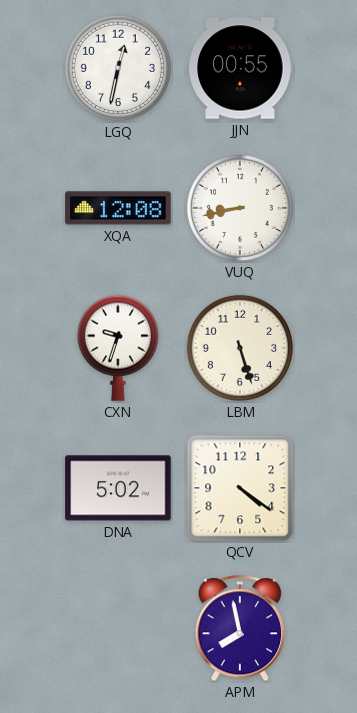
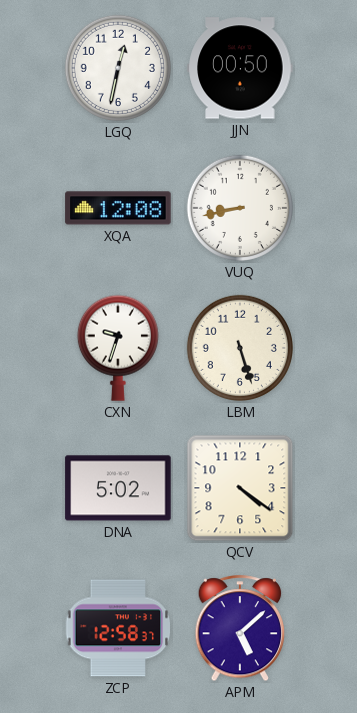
JJN: 00:55 -> 00:50
ZCP: none -> 12:58
APM: 7:58 -> 5:08
